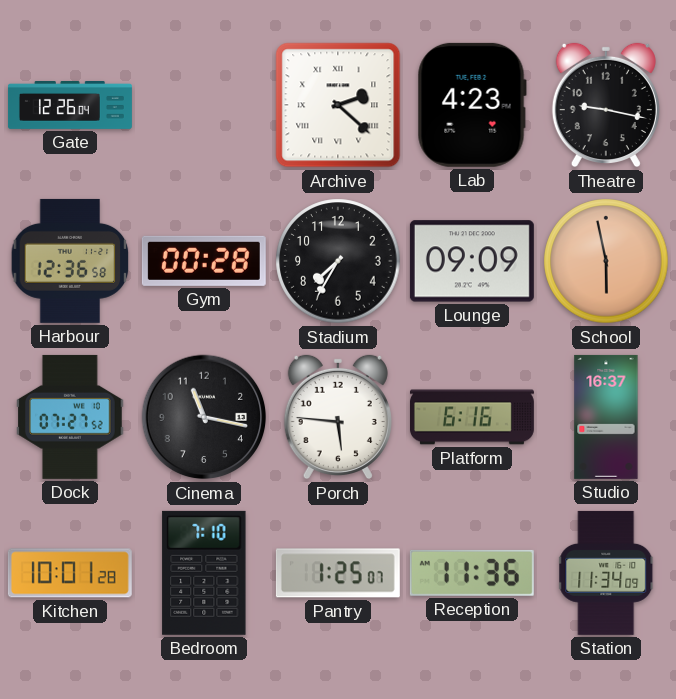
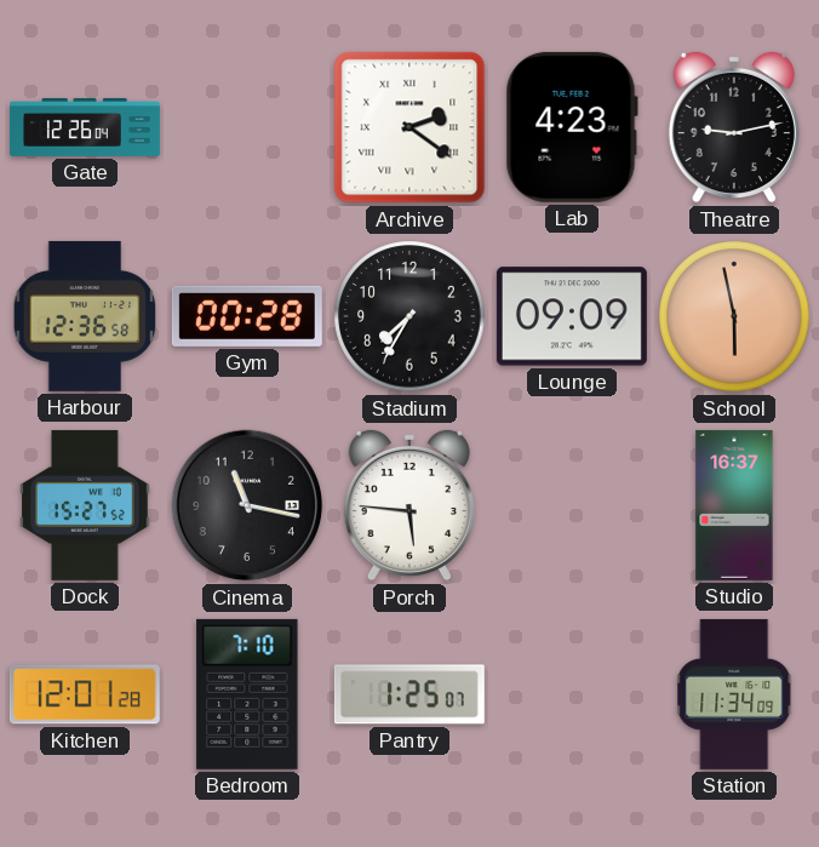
Archive: 2:22 -> 2:21
Theatre: 9:17 -> 9:13
Dock: 07:27 -> 15:27
Platform: 6:16 -> none
Kitchen: 10:01 -> 12:01
Reception: 11:36 -> none
